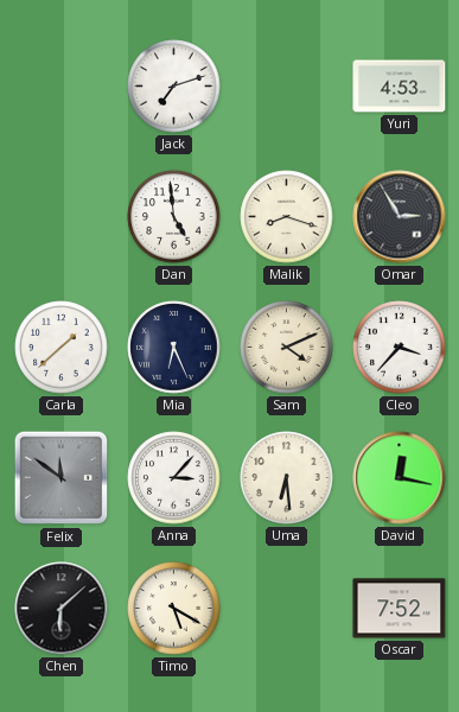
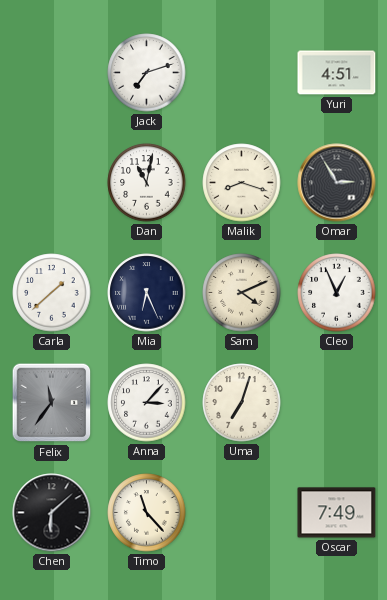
Yuri: 4:53 -> 4:51
Dan: 4:59 -> 11:02
Cleo: 3:37 -> 12:56
Felix: 11:51 -> 11:36
Uma: 6:29 -> 7:03
David: 12:17 -> none
Timo: 5:20 -> 11:23
Oscar: 7:52 -> 7:49
